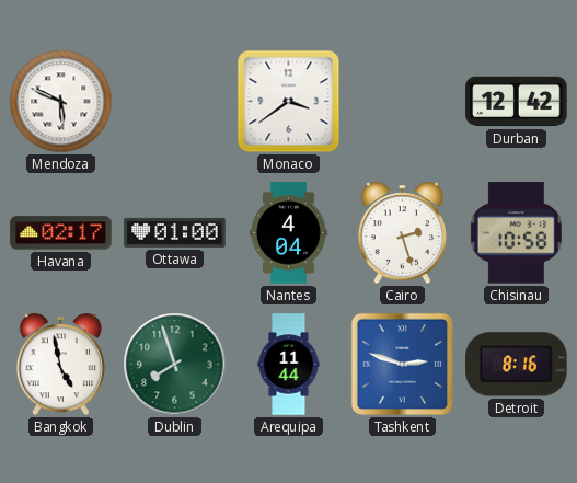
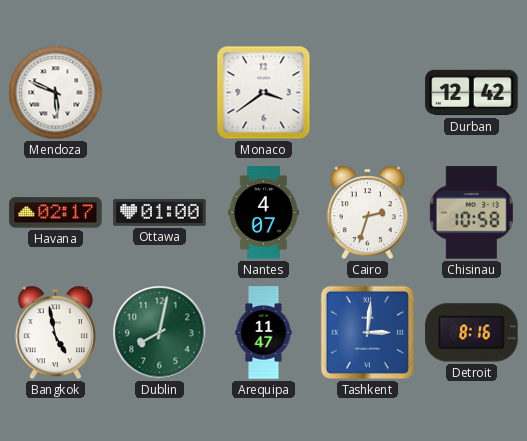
Nantes: 4:04 -> 4:07
Cairo: 2:27 -> 2:33
Dublin: 7:57 -> 8:02
Arequipa: 11:44 -> 11:47
Tashkent: 2:48 -> 3:01
